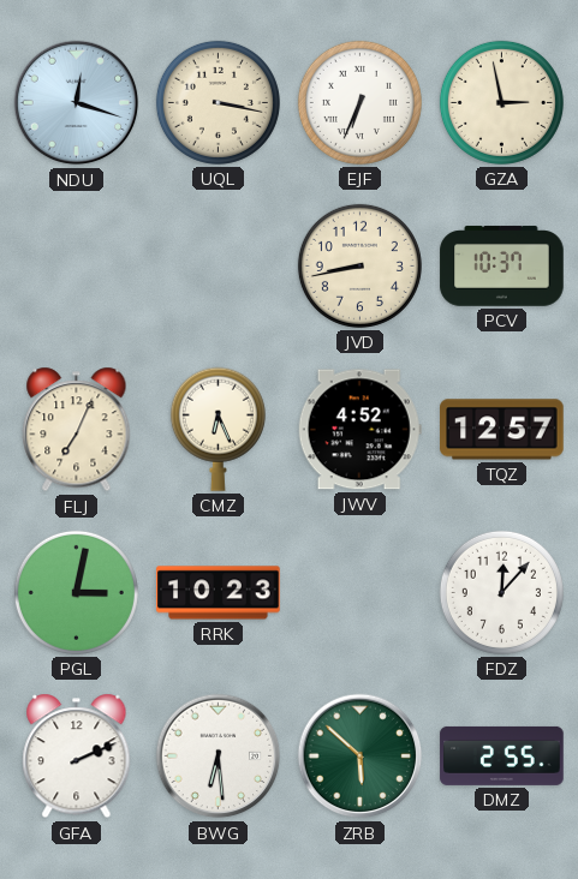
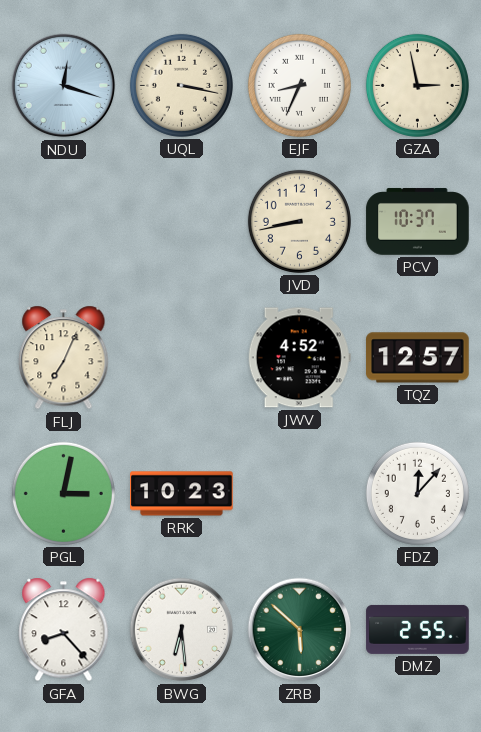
EJF: 6:34 -> 8:34
CMZ: 6:26 -> none
GFA: 2:11 -> 8:23
